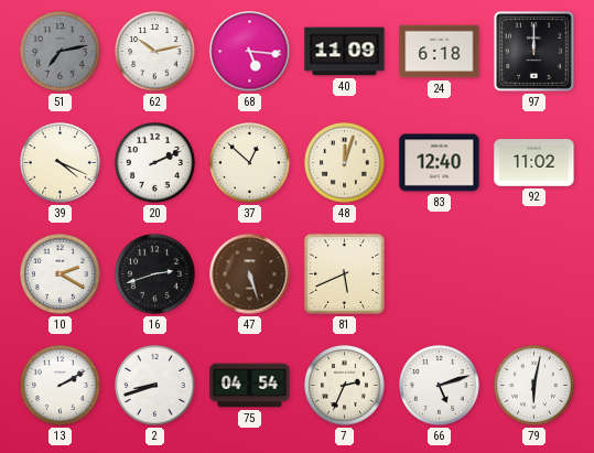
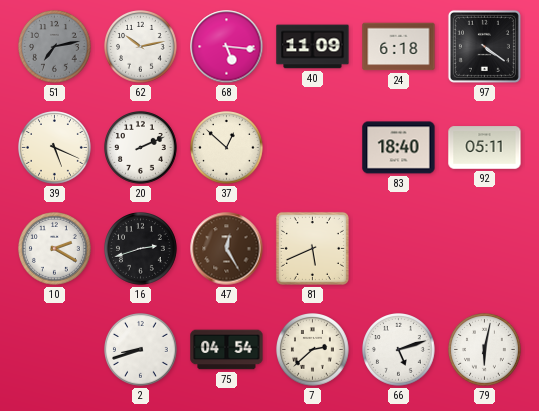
97: 12:00 -> 4:21
39: 4:19 -> 5:19
48: 12:03 -> none
83: 12:40 -> 18:40
92: 11:02 -> 05:11
47: 5:27 -> 12:25
13: 2:10 -> none
7: 2:34 -> 2:38
